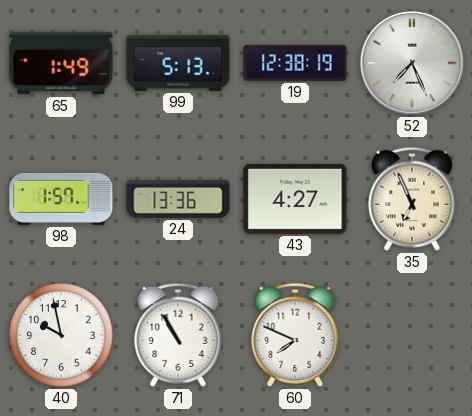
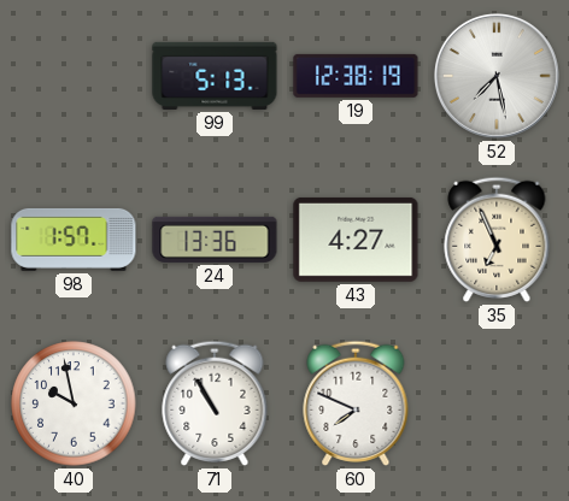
65: 1:49 -> none
52: 7:26 -> 7:28
